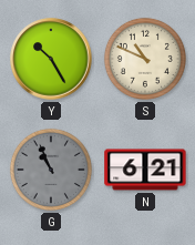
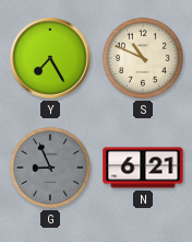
Y: 10:25 -> 7:25
G: 10:56 -> 8:56
